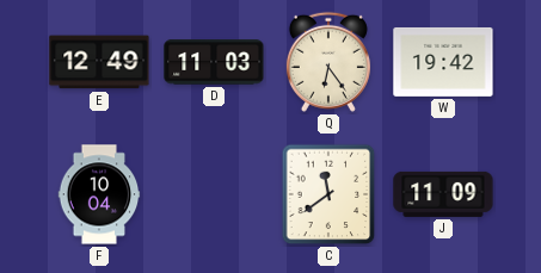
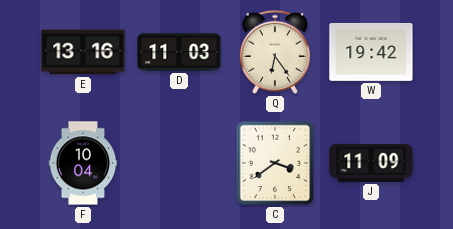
E: 12:49 -> 13:16
C: 11:39 -> 3:39
